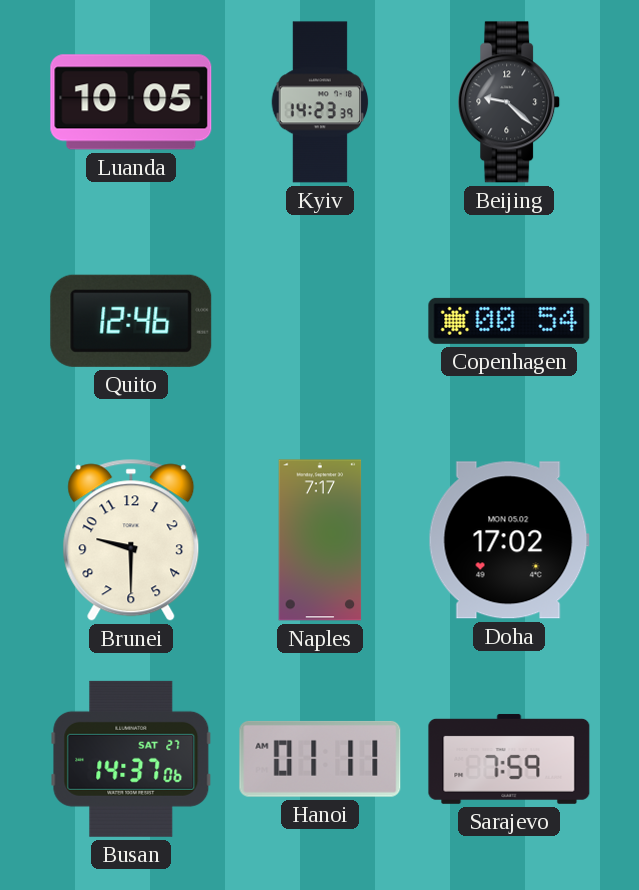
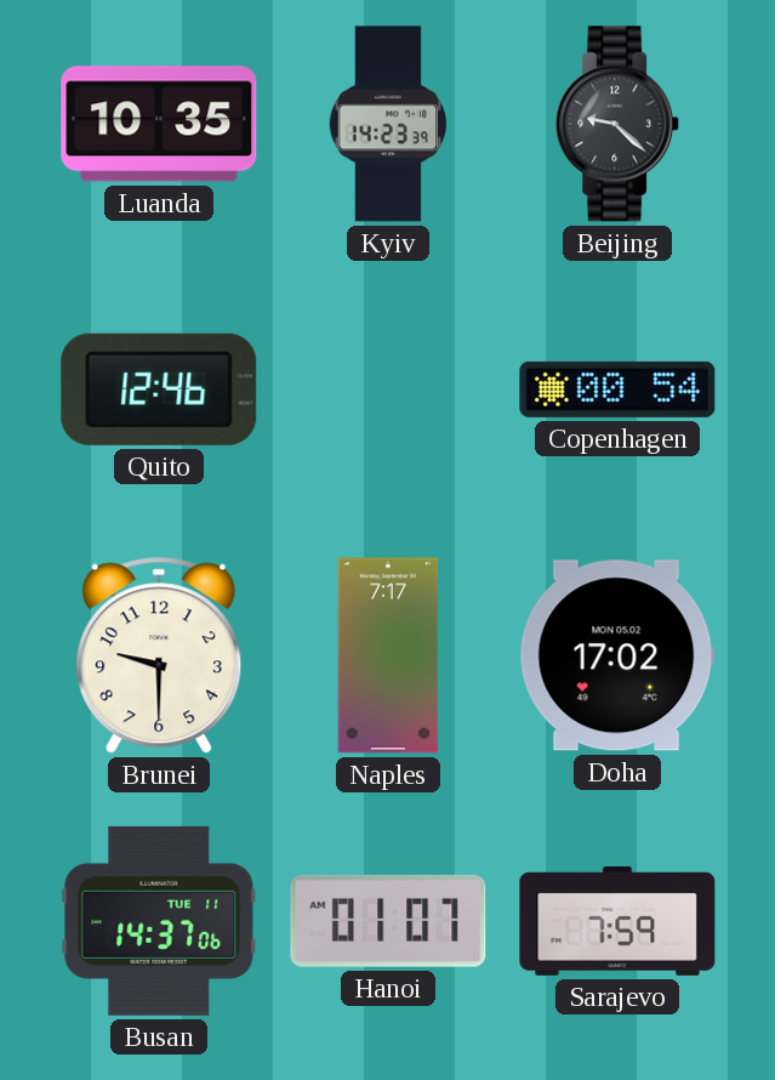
Luanda: 10:05 -> 10:35
Busan date: SAT 27 -> TUE 11
Hanoi: 01:11 -> 01:07
